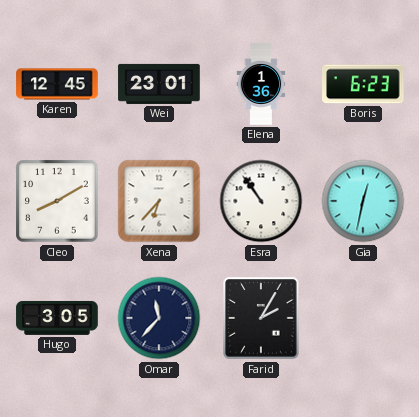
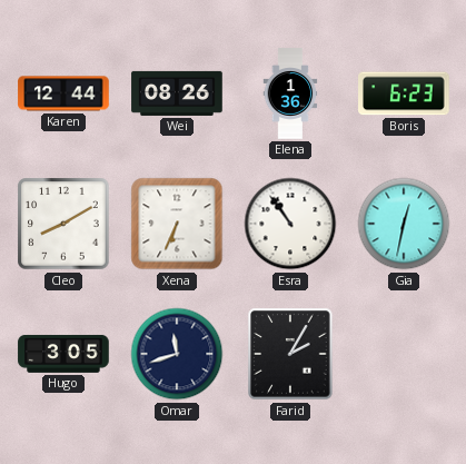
Karen: 12:45 -> 12:44
Wei: 23:01 -> 08:26
Xena: 6:37 -> 6:34
Omar: 11:37 -> 11:42
